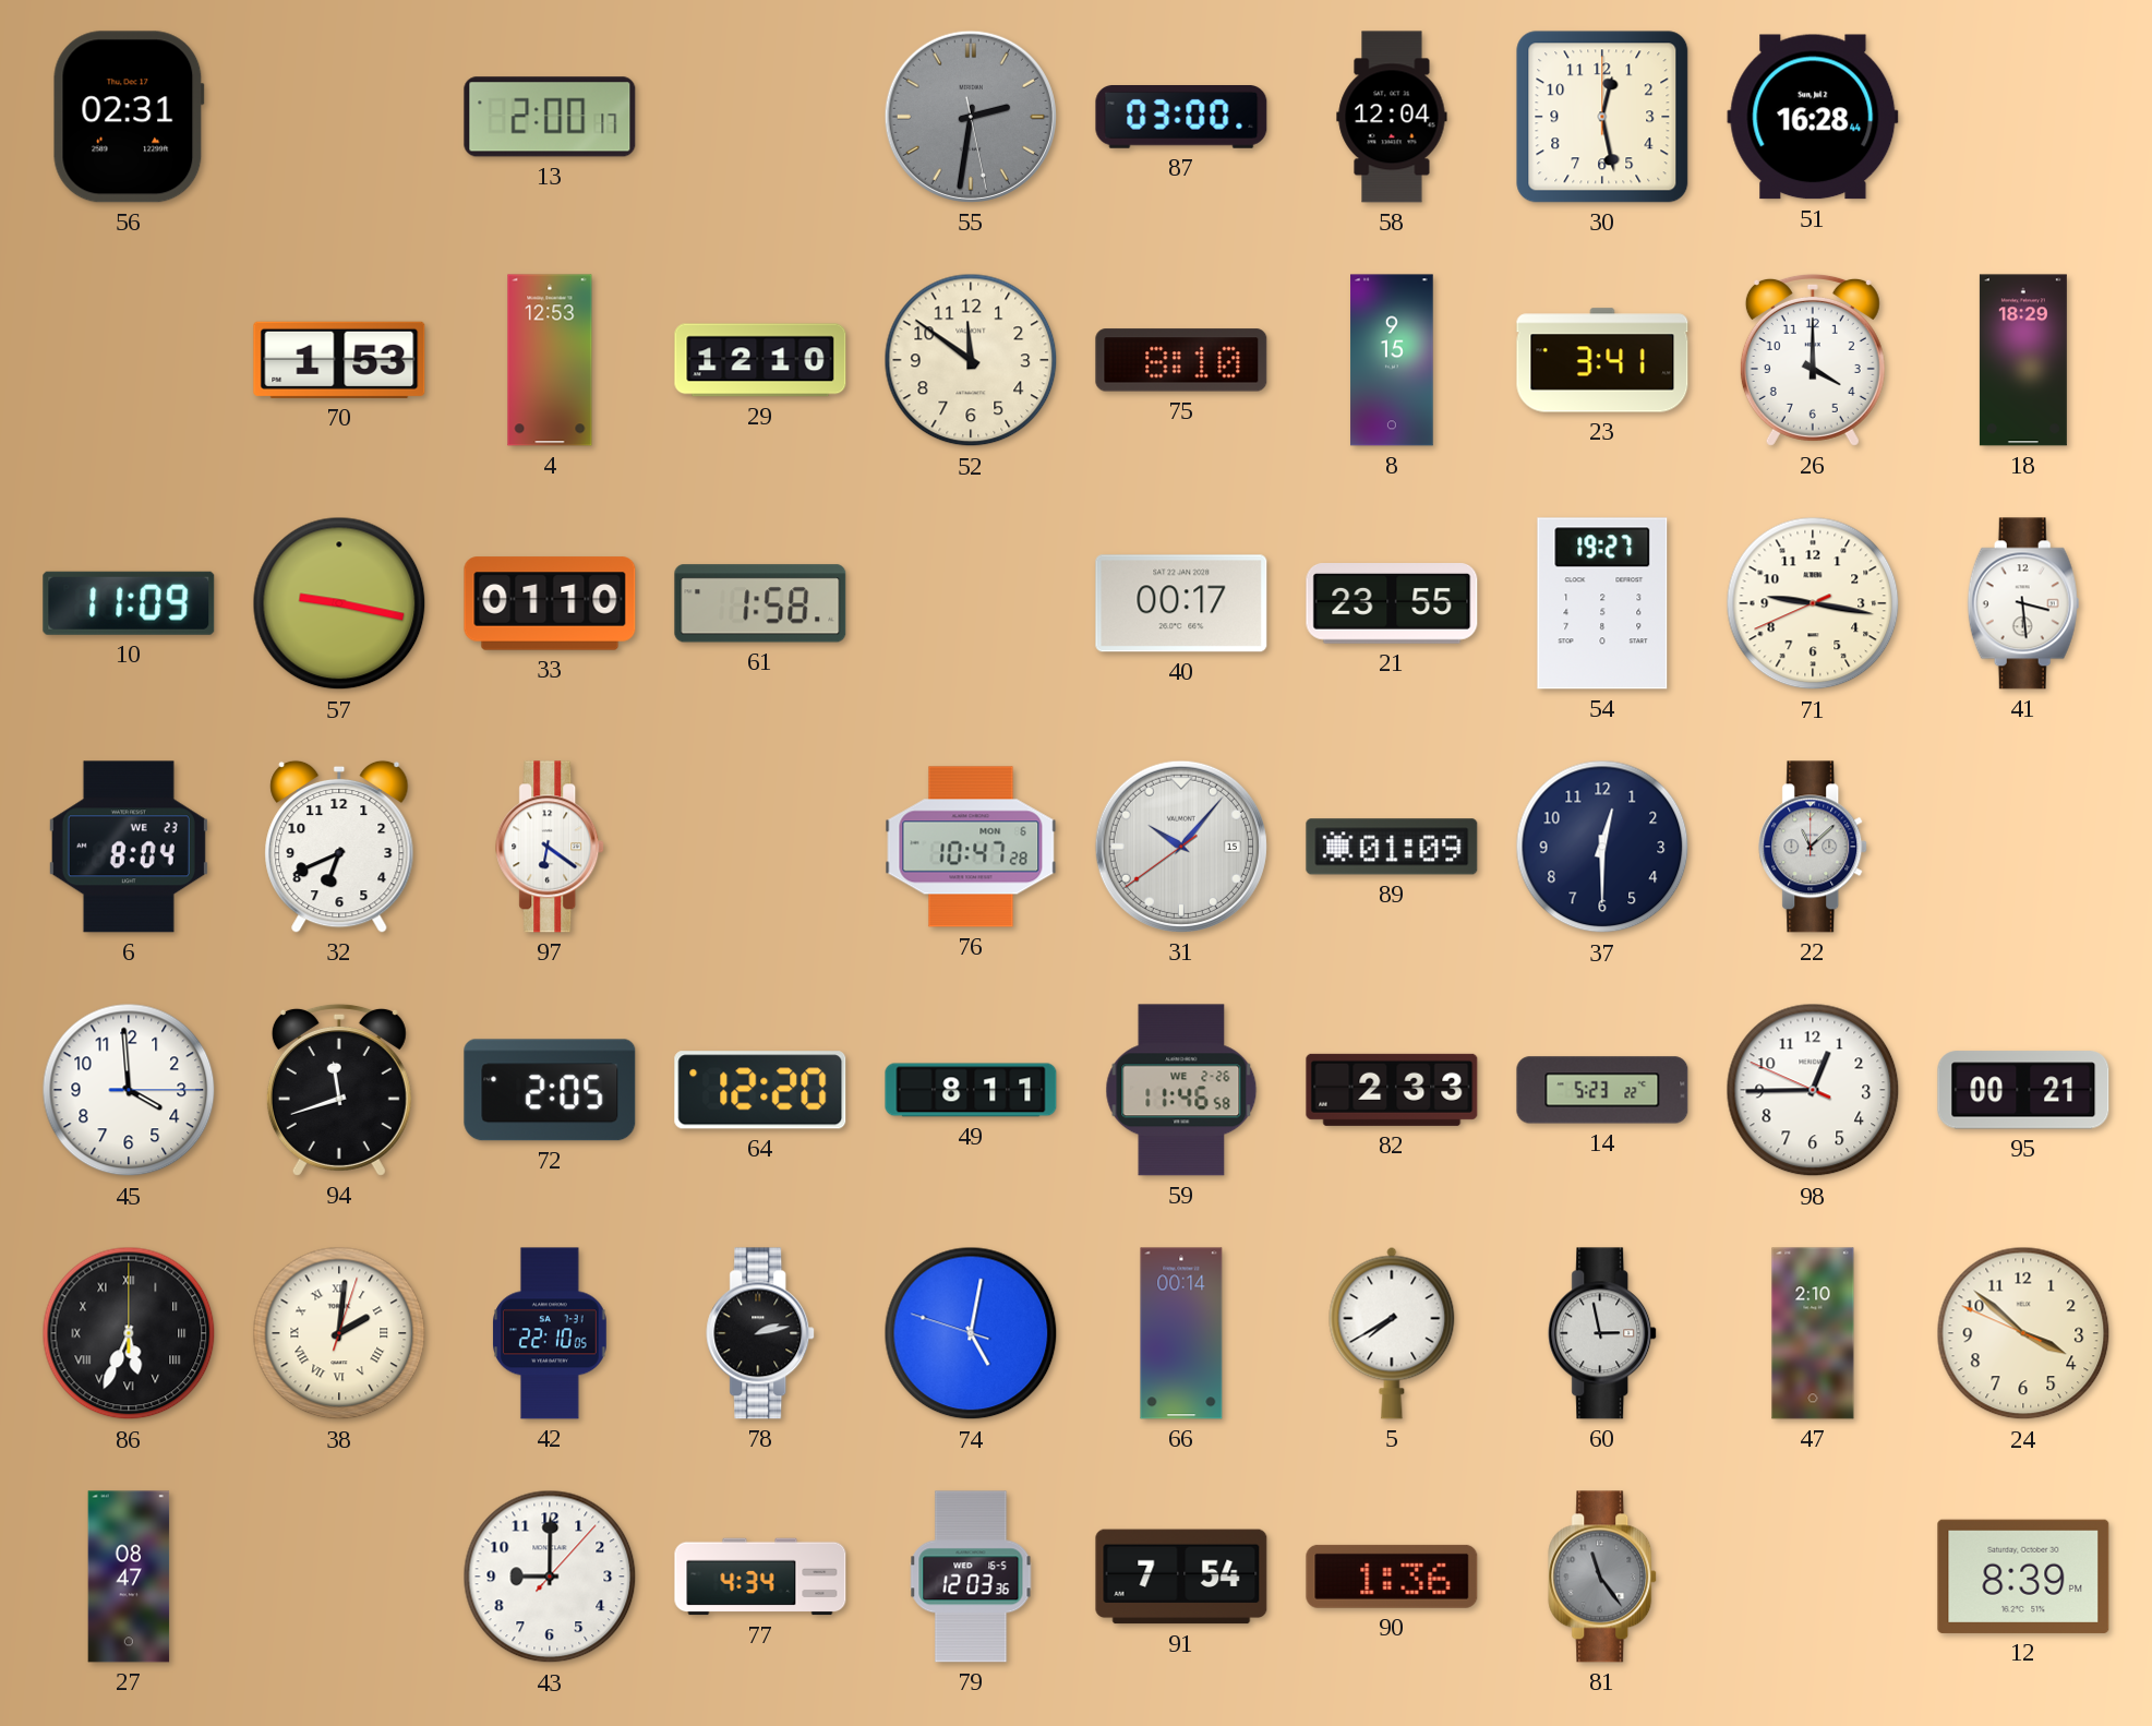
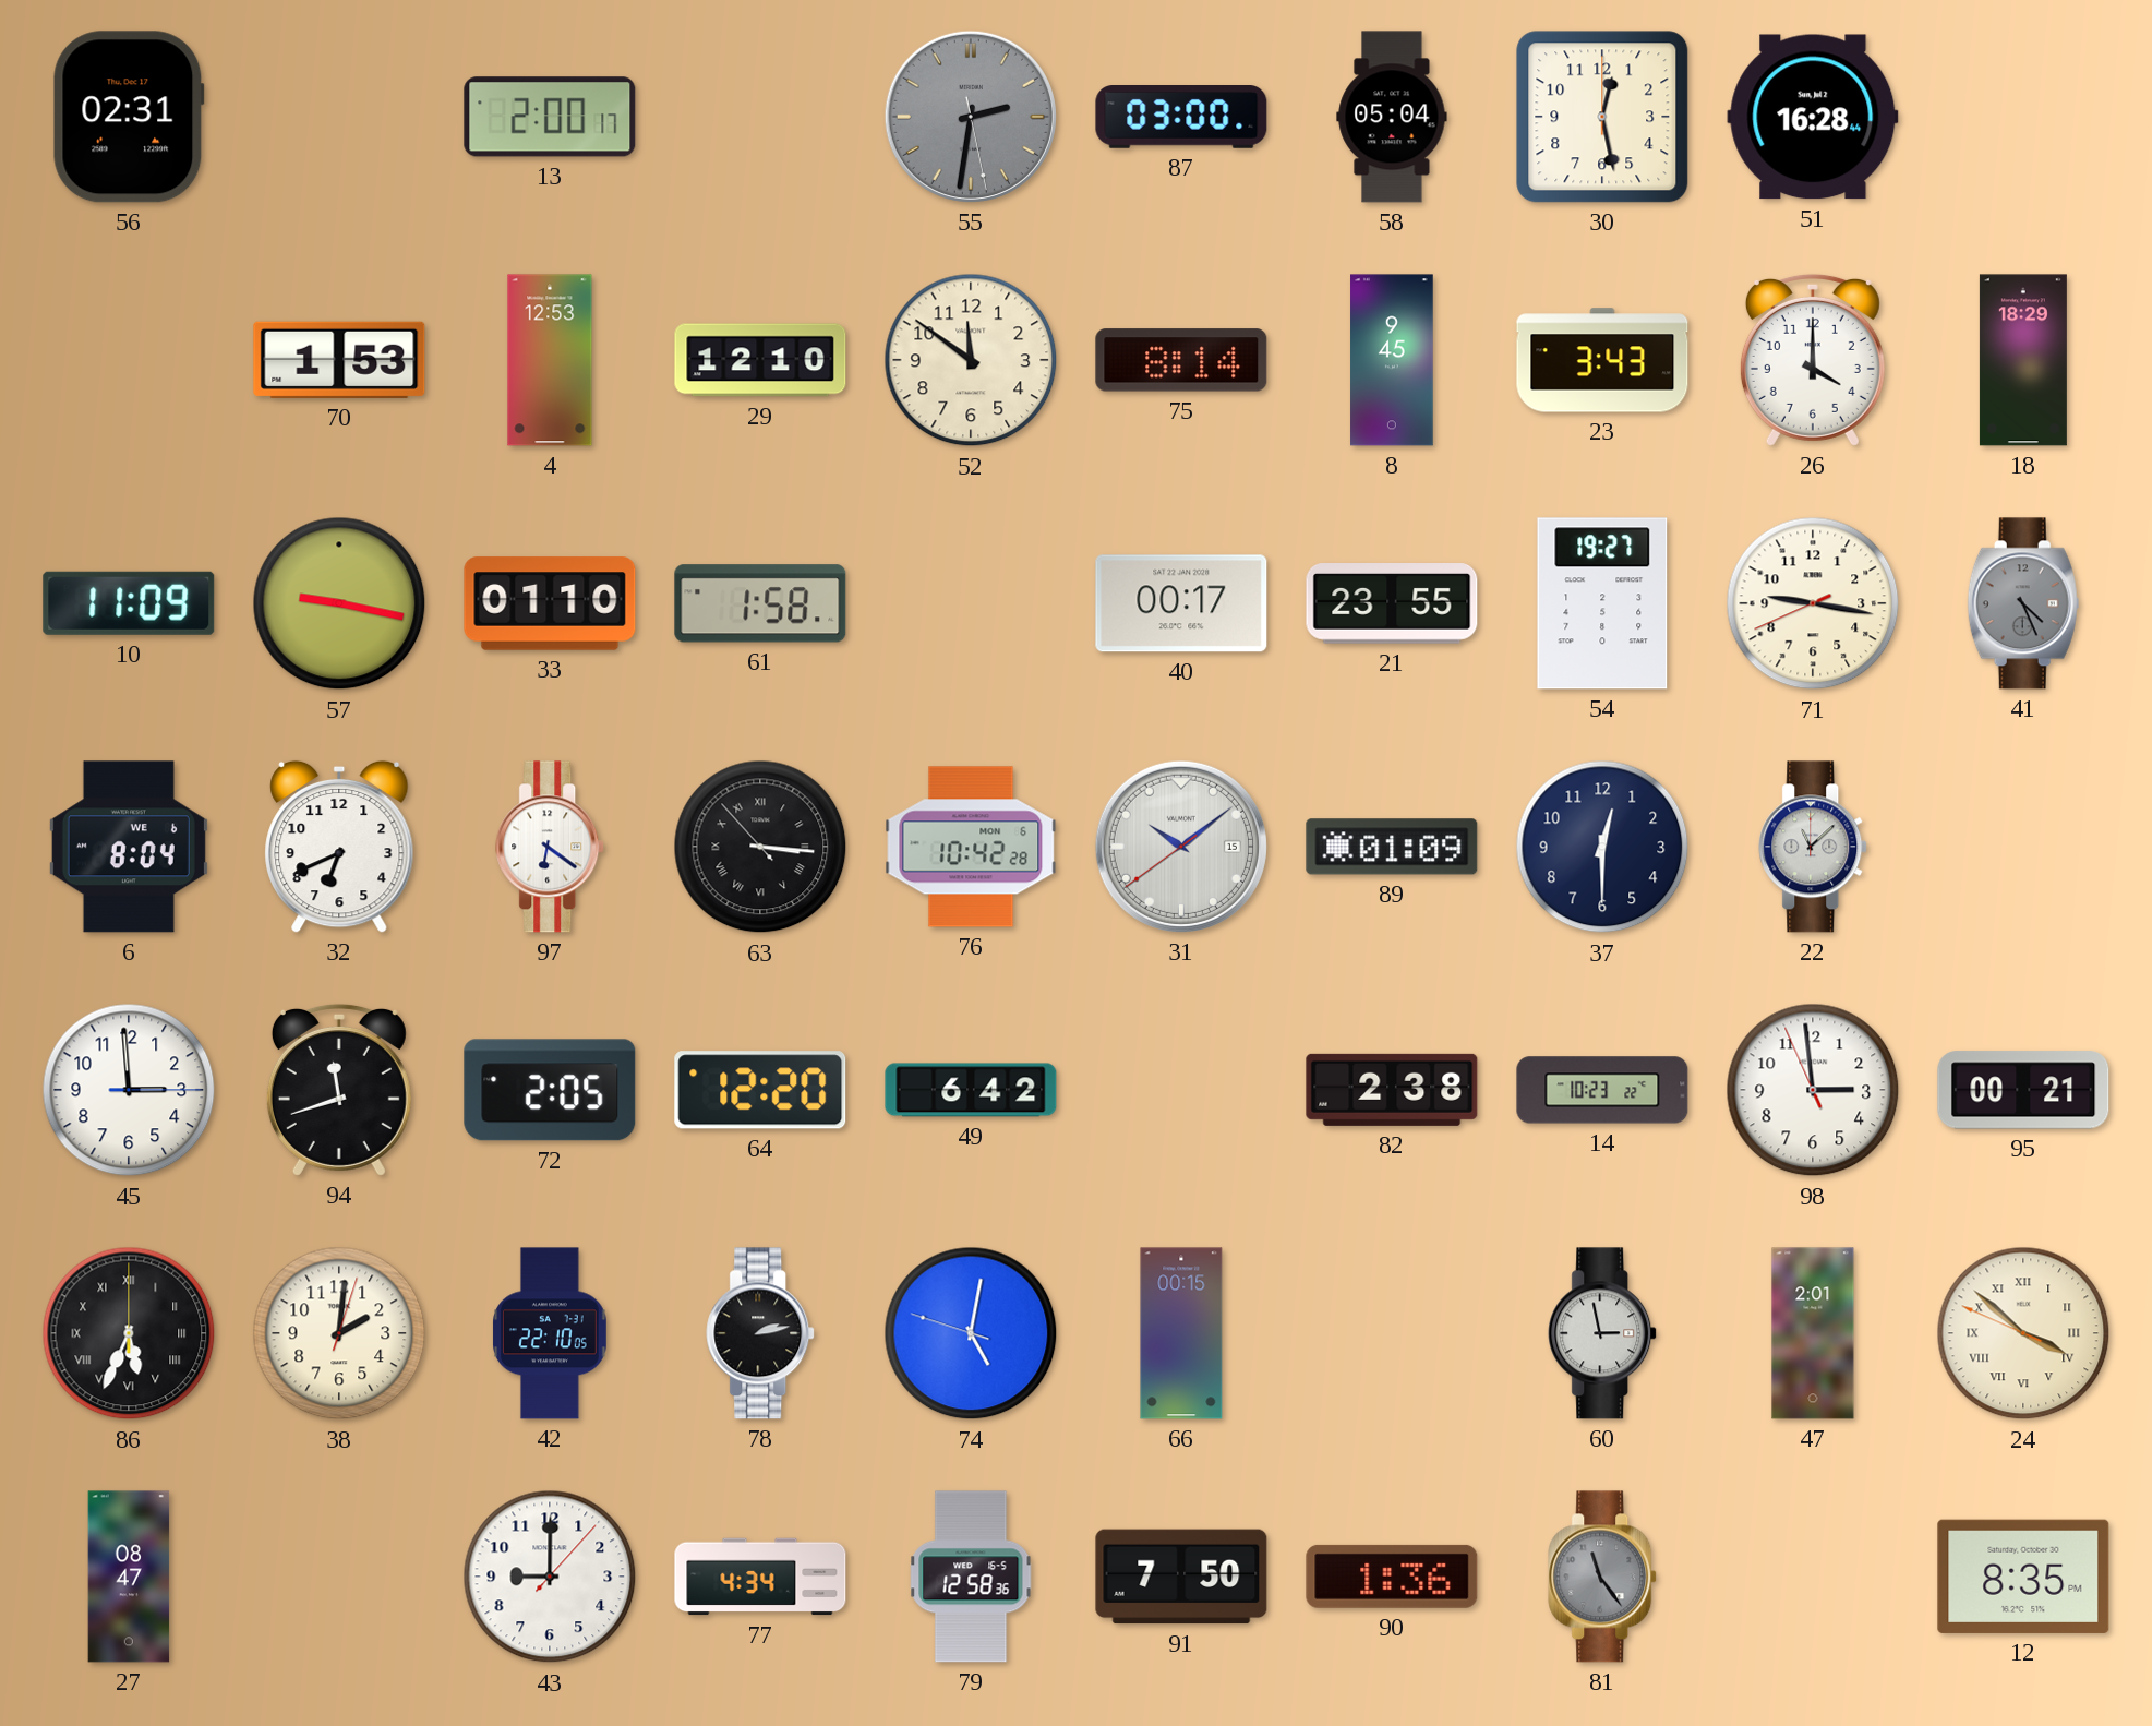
58: 12:04 -> 05:04
75: 8:10 -> 8:14
8: 9:15 -> 9:45
23: 3:41 -> 3:43
41: 3:29 -> 4:26
41 dial: white -> grey
6 date: WE 23 -> WE 6
63: none -> 3:15
76: 10:47 -> 10:42
31: 10:06 -> 10:08
45: 3:59 -> 2:59
49: 8:11 -> 6:42
59: 11:46 -> none
82: 2:33 -> 2:38
14: 5:23 -> 10:23
98: 12:44 -> 2:58
38 numerals: Roman -> Arabic
66: 00:14 -> 00:15
5: 7:40 -> none
47: 2:10 -> 2:01
24 numerals: Arabic -> Roman
79: 12:03 -> 12:58
91: 7:54 -> 7:50
12: 8:39 -> 8:35
